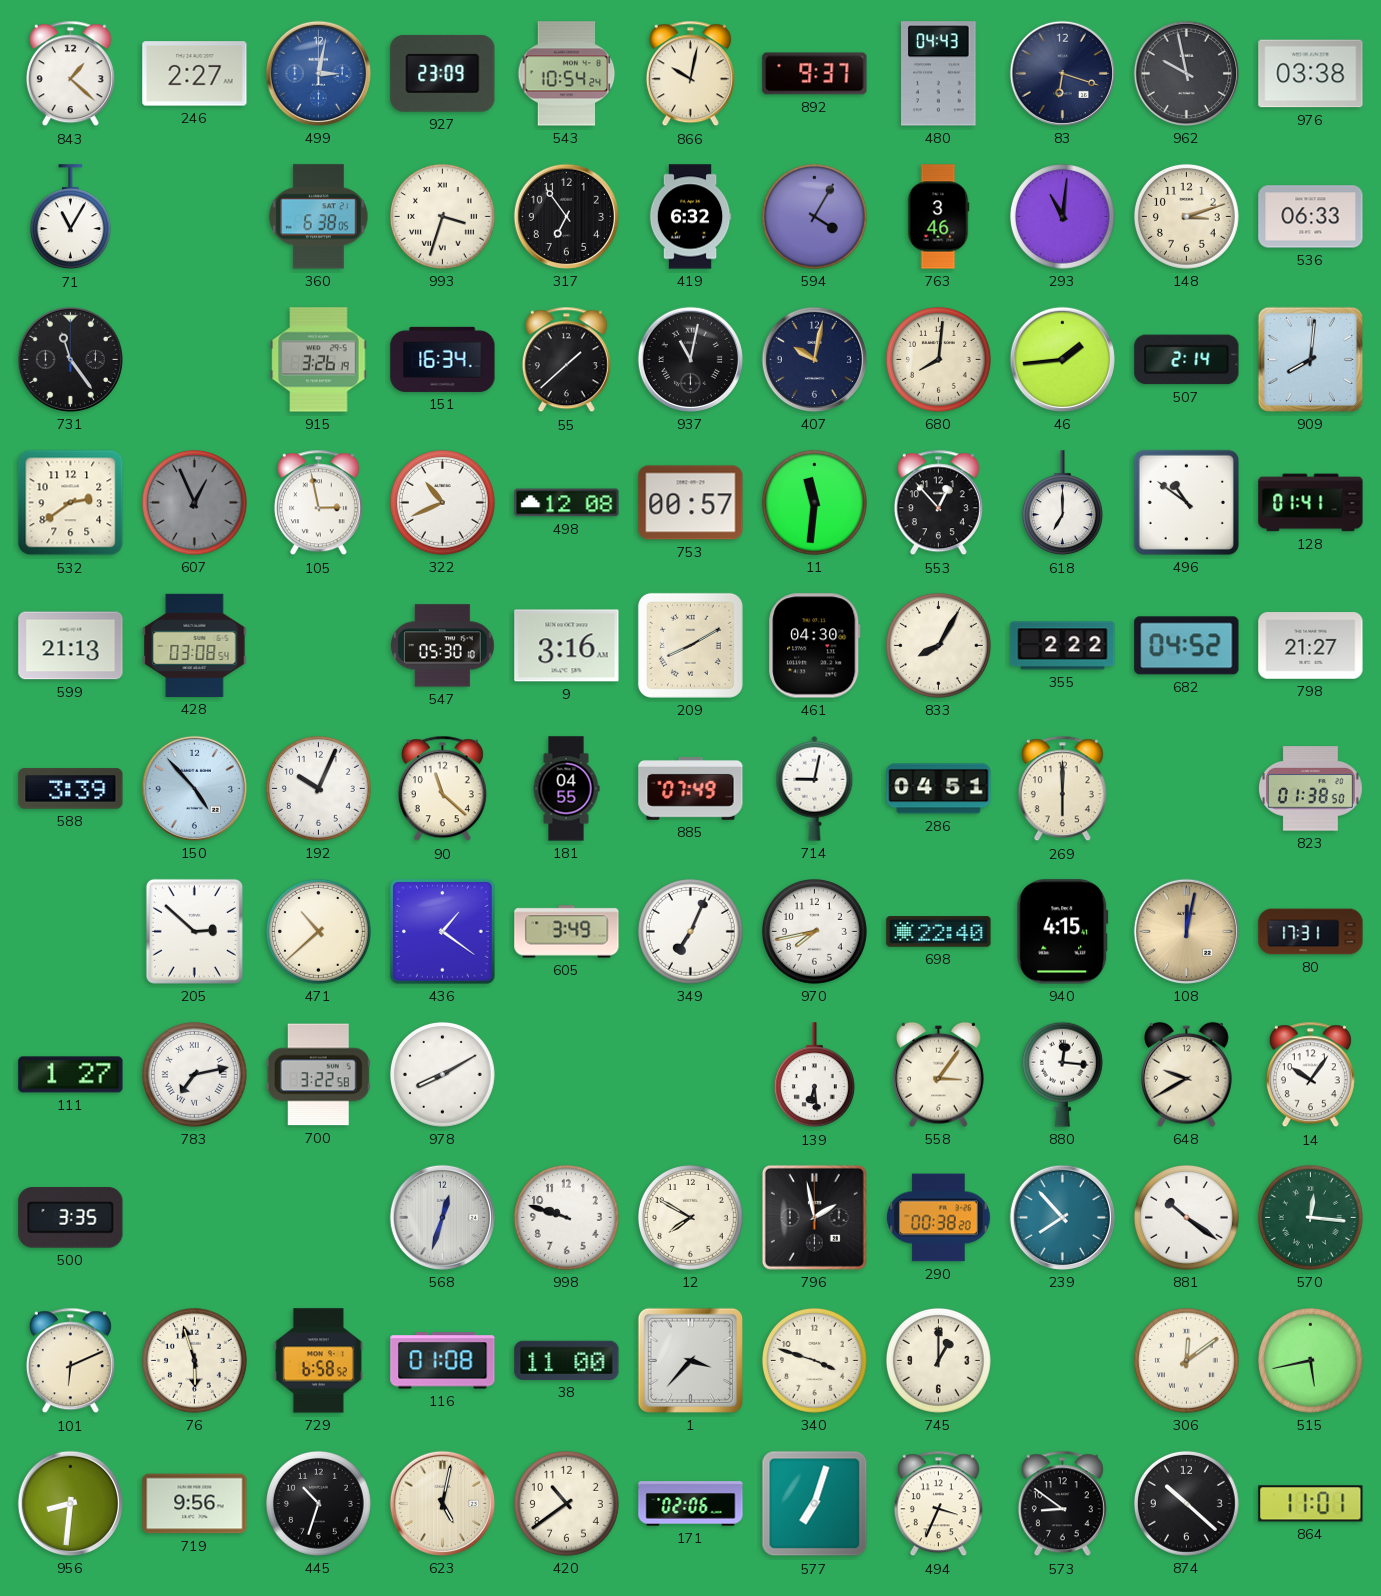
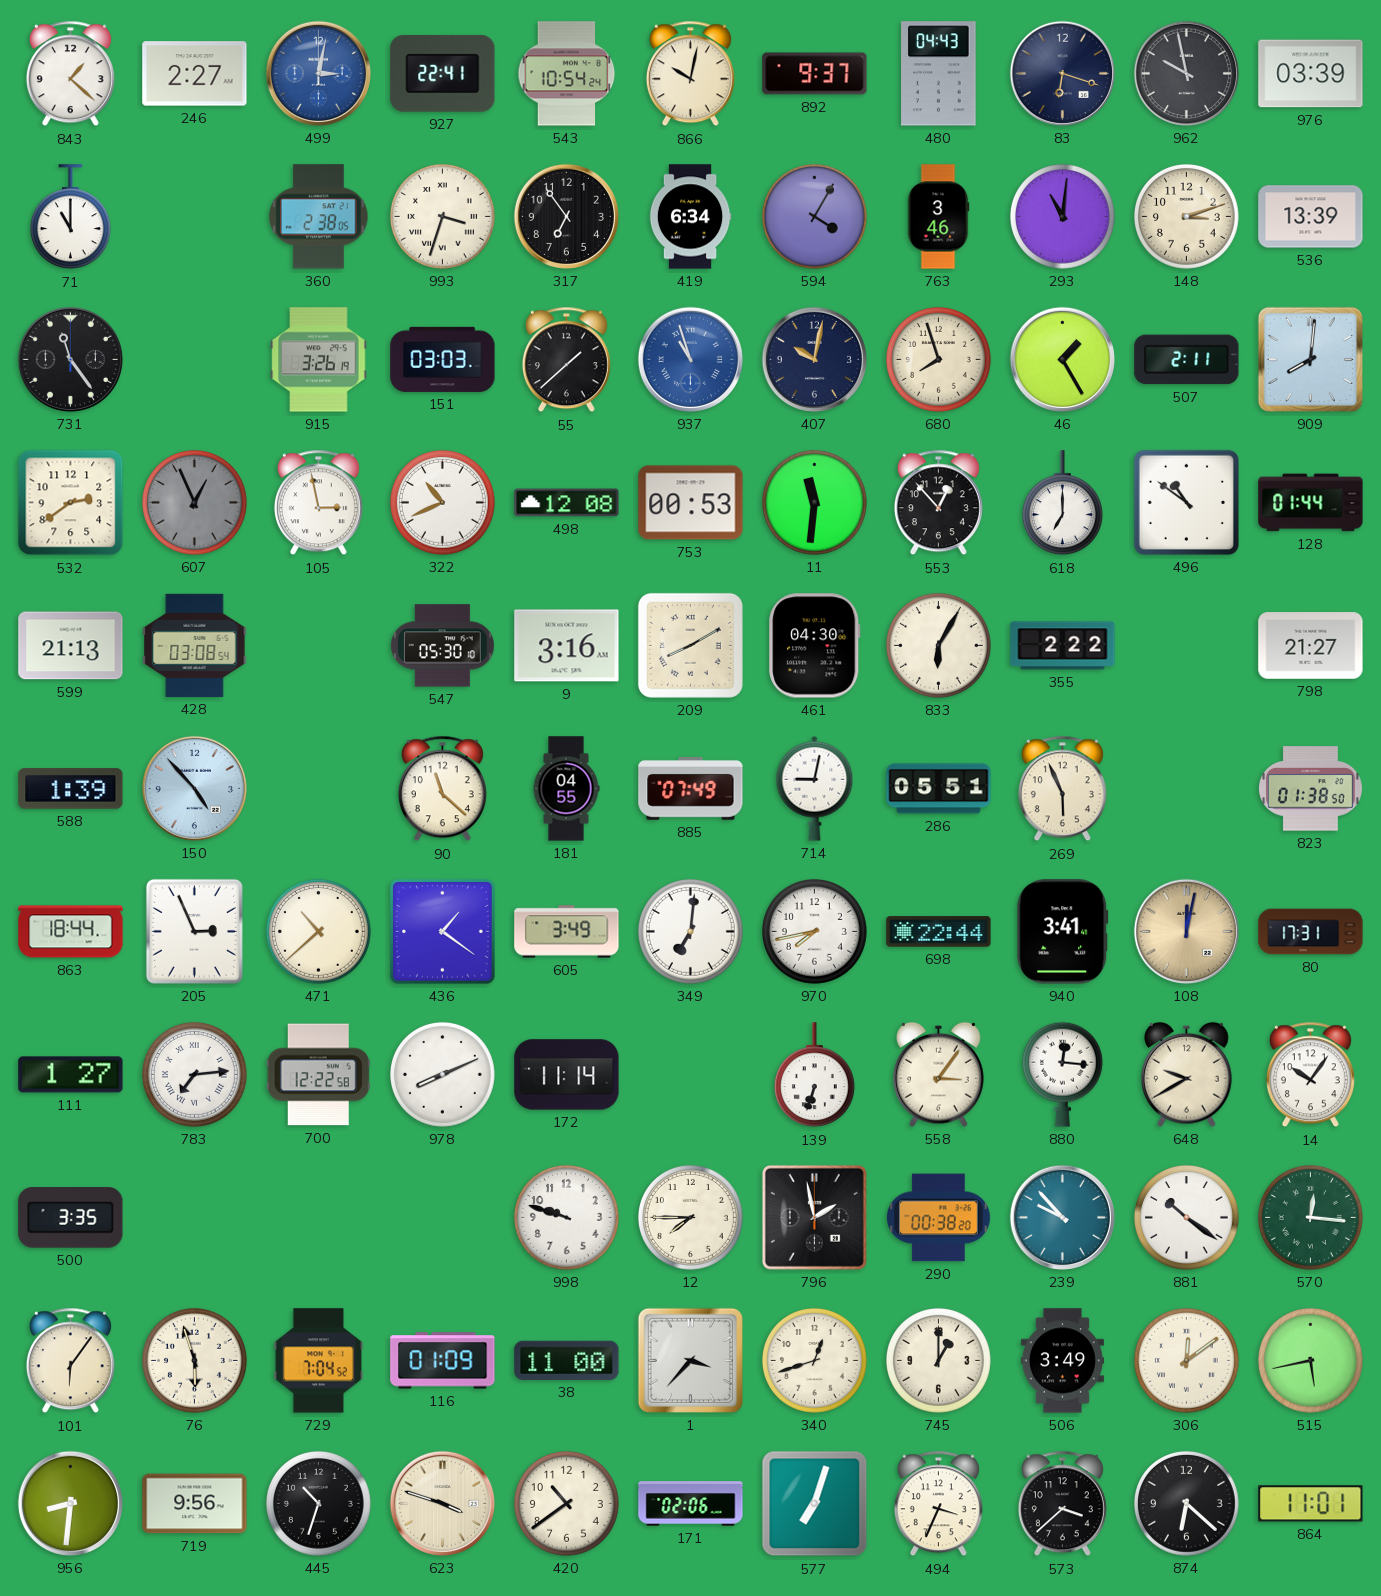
927: 23:09 -> 22:41
976: 03:38 -> 03:39
71: 11:05 -> 11:00
360: 6:38 -> 2:38
419: 6:32 -> 6:34
536: 06:33 -> 13:39
151: 16:34 -> 03:03
937: 11:02 -> 10:57
937 dial: black -> blue
680: 8:01 -> 7:57
46: 1:44 -> 1:25
507: 2:14 -> 2:11
753: 00:57 -> 00:53
128: 01:41 -> 01:44
833: 8:05 -> 6:05
682: 04:52 -> none
588: 3:39 -> 1:39
192: 10:04 -> none
286: 04:51 -> 05:51
269: 6:00 -> 5:56
863: none -> 18:44
205: 2:52 -> 2:56
349: 7:04 -> 7:01
698: 22:40 -> 22:44
940: 4:15 -> 3:41
783: 7:13 -> 7:14
700: 3:22 -> 12:22
978: 8:10 -> 8:11
172: none -> 11:14
139: 6:29 -> 6:33
568: 12:33 -> none
12: 7:50 -> 7:45
239: 7:53 -> 9:53
101: 6:11 -> 6:06
729: 6:58 -> 7:04
116: 01:08 -> 01:09
340: 3:48 -> 12:42
506: none -> 3:49
623: 5:02 -> 3:48
573: 8:51 -> 3:38
874: 10:22 -> 6:22
